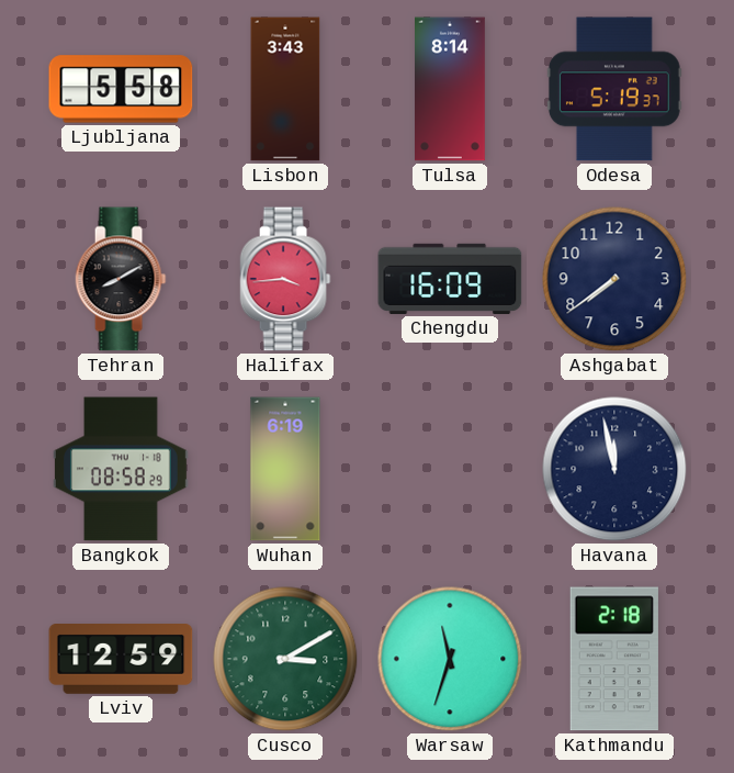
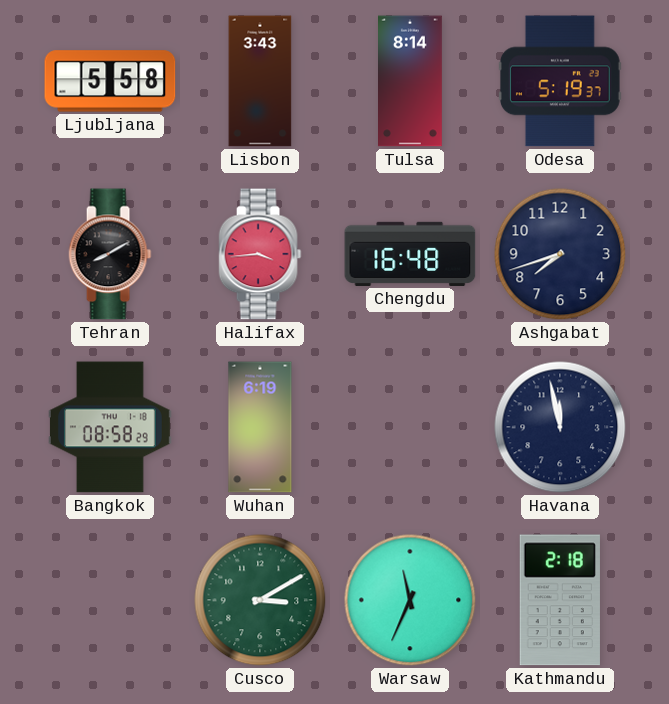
Chengdu: 16:09 -> 16:48
Ashgabat: 7:39 -> 7:42
Lviv: 12:59 -> none
Warsaw: 11:33 -> 11:34
